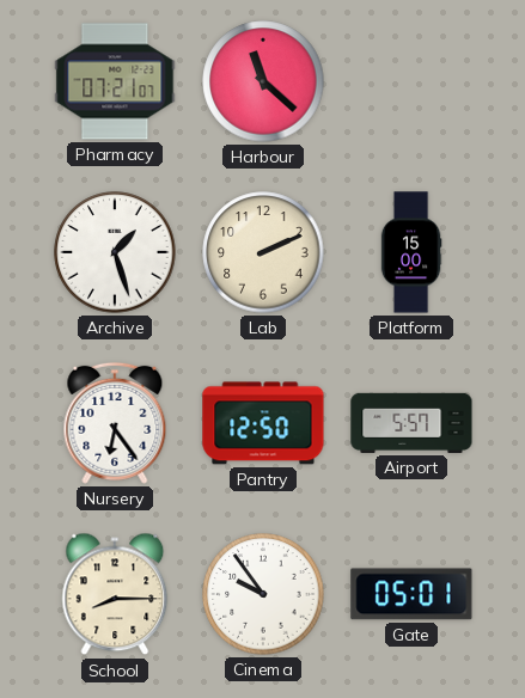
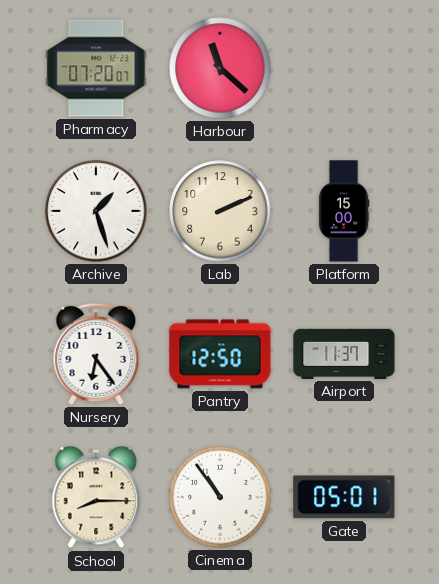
Pharmacy: 07:21 -> 07:20
Airport: 5:57 -> 11:37
Cinema: 9:54 -> 10:54
